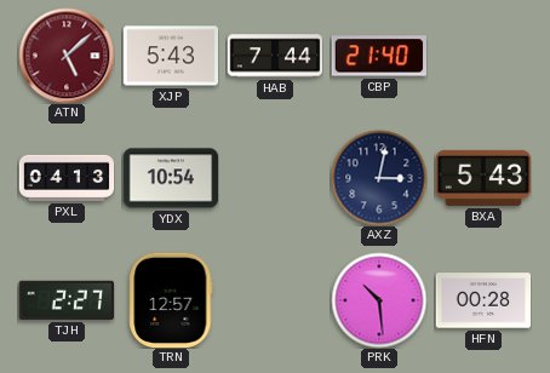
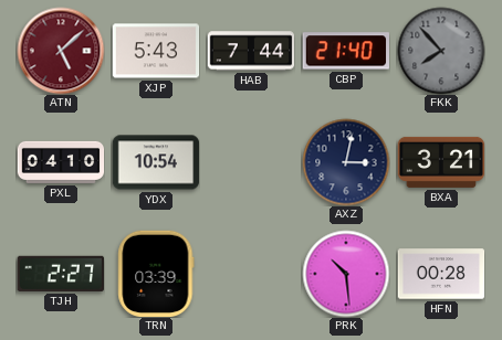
FKK: none -> 7:53
PXL: 04:13 -> 04:10
BXA: 5:43 -> 3:21
TRN: 12:57 -> 03:39
